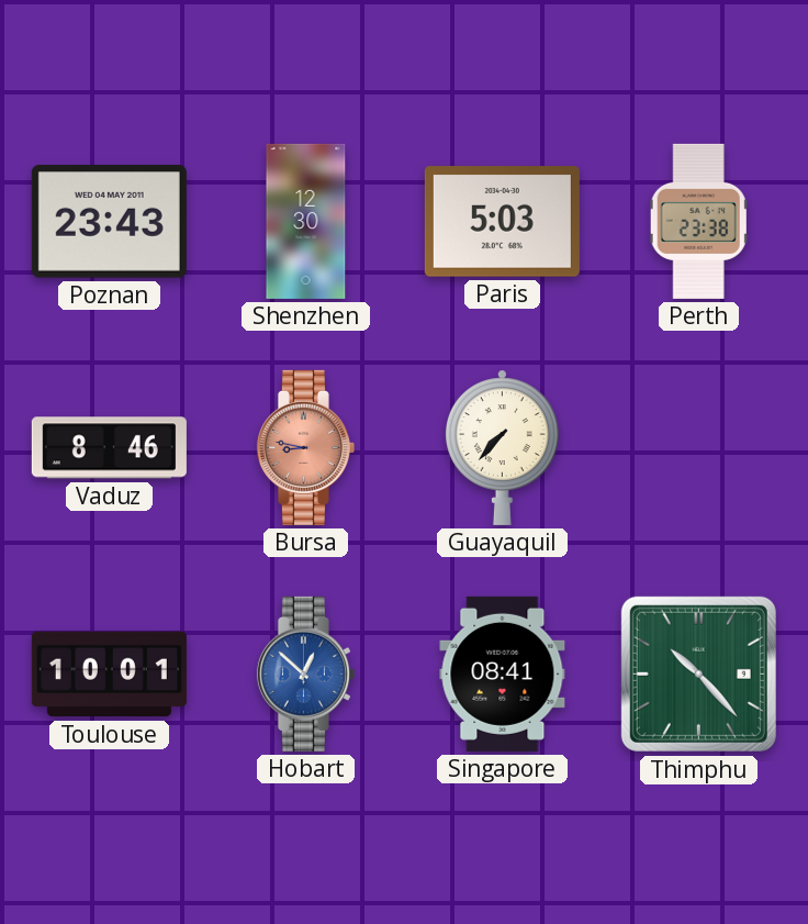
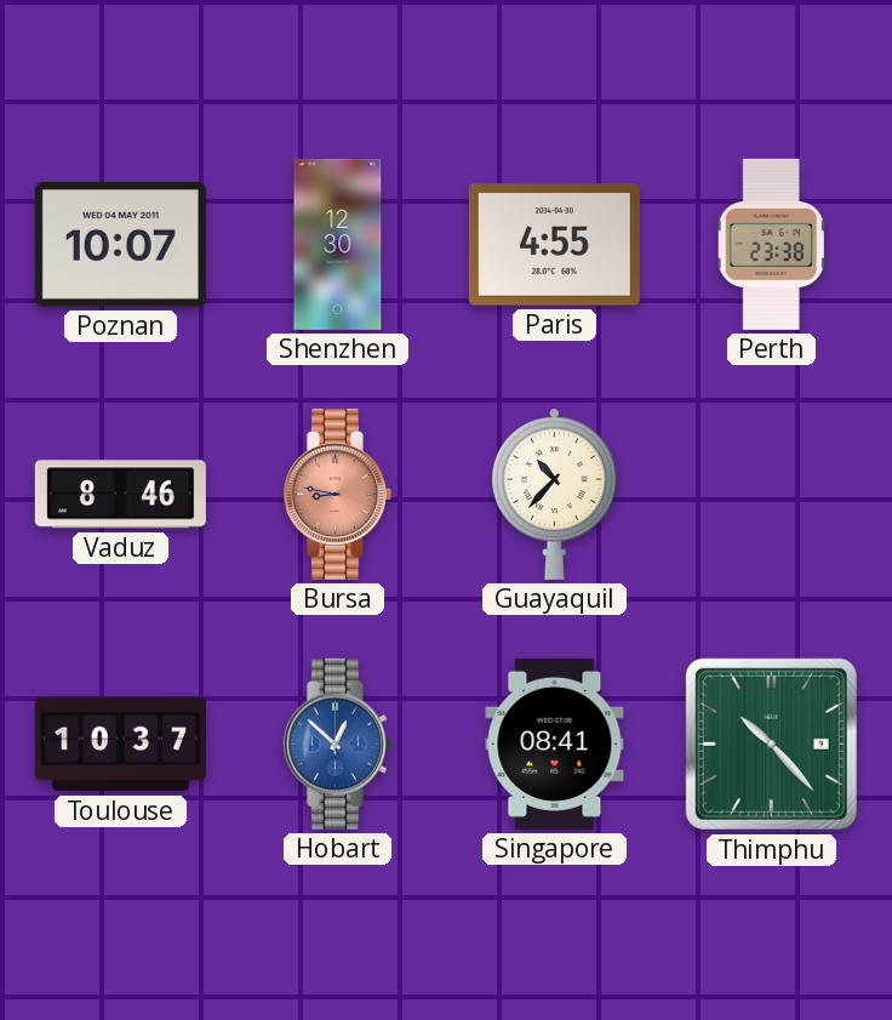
Poznan: 23:43 -> 10:07
Paris: 5:03 -> 4:55
Guayaquil: 7:37 -> 10:37
Toulouse: 10:01 -> 10:37
